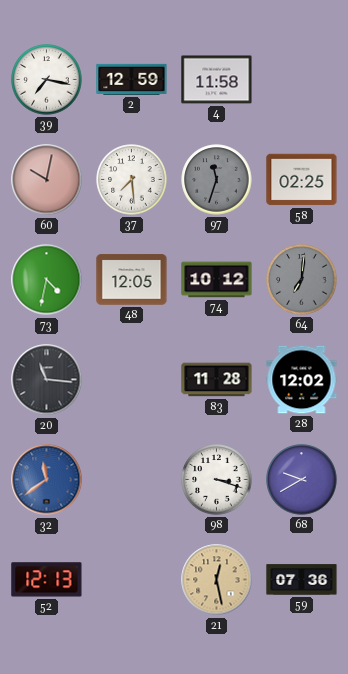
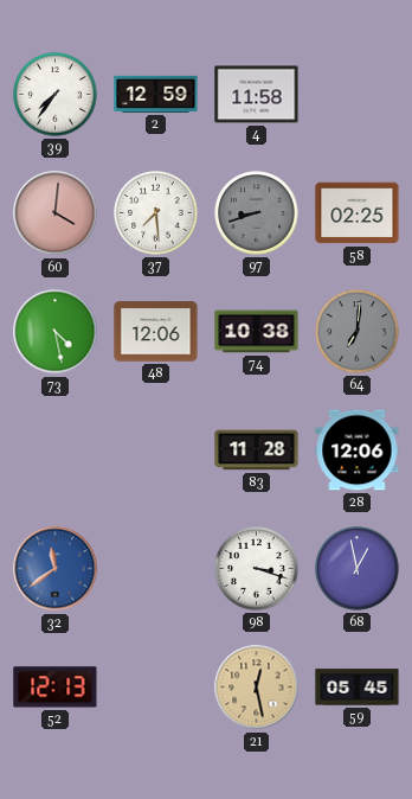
39: 7:17 -> 7:36
60: 10:02 -> 4:01
97: 11:33 -> 8:42
73: 4:32 -> 4:28
48: 12:05 -> 12:06
74: 10:12 -> 10:38
20: 11:16 -> none
28: 12:02 -> 12:06
68: 9:40 -> 12:58
59: 07:36 -> 05:45
